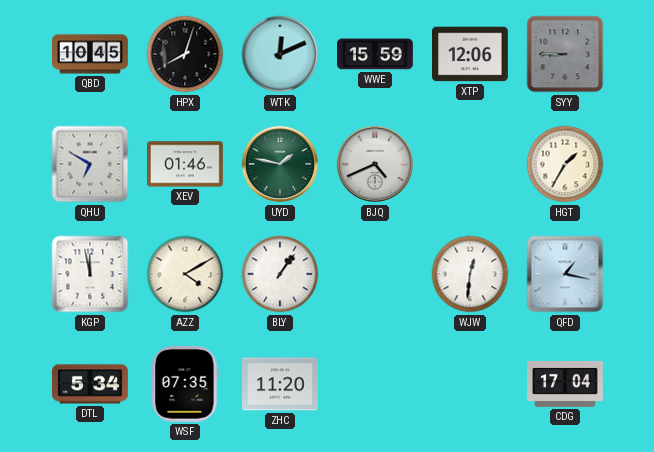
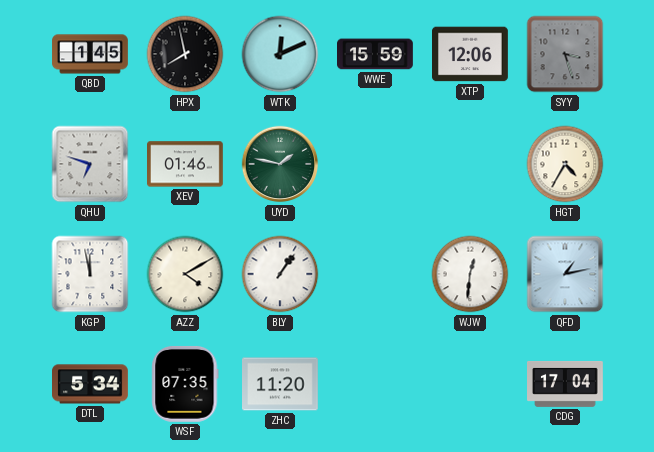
QBD: 10:45 -> 1:45
HPX: 8:03 -> 7:58
SYY: 8:45 -> 3:27
QHU: 6:50 -> 6:48
BJQ: 4:41 -> none
HGT: 1:35 -> 4:35
QFD: 1:17 -> 1:13
